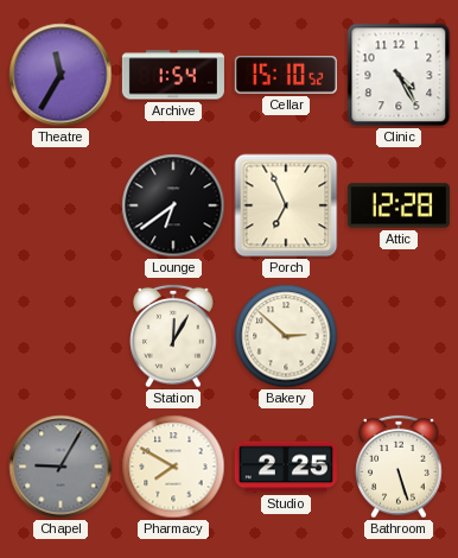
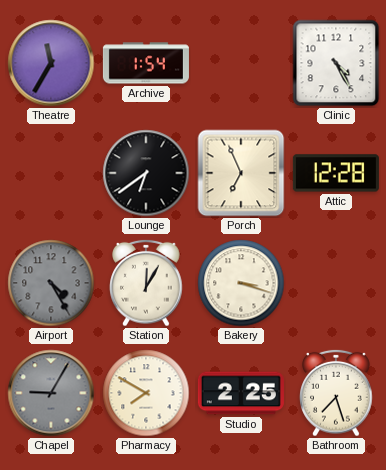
Cellar: 15:10 -> none
Airport: none -> 4:25
Bakery: 2:52 -> 3:18
Bathroom: 5:27 -> 7:27
